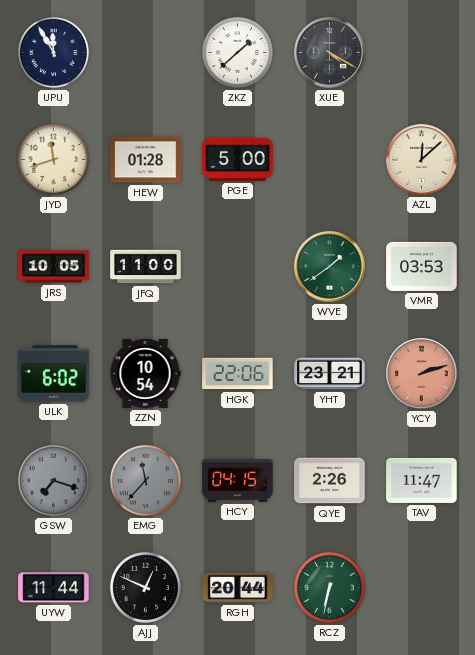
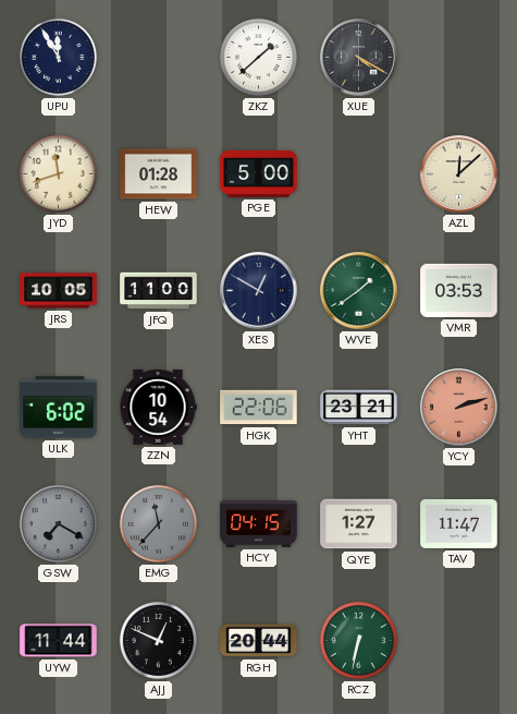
XES: none -> 12:50
GSW: 7:18 -> 7:20
QYE: 2:26 -> 1:27
